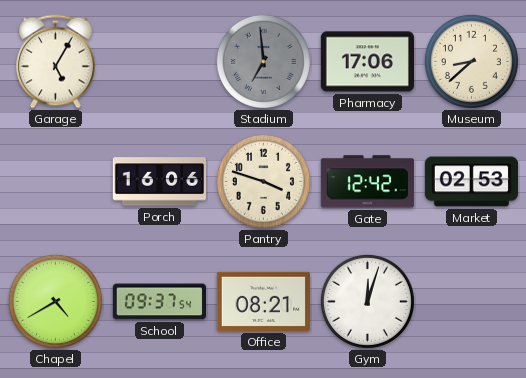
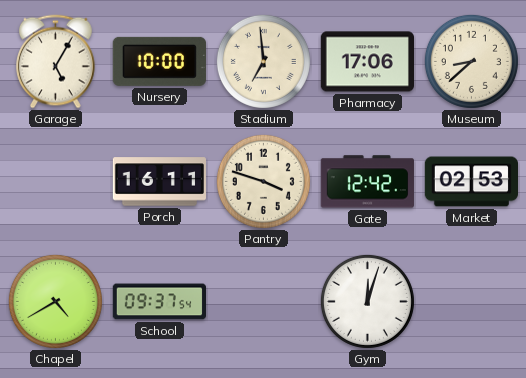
Nursery: none -> 10:00
Stadium dial: grey -> cream
Porch: 16:06 -> 16:11
Office: 08:21 -> none
